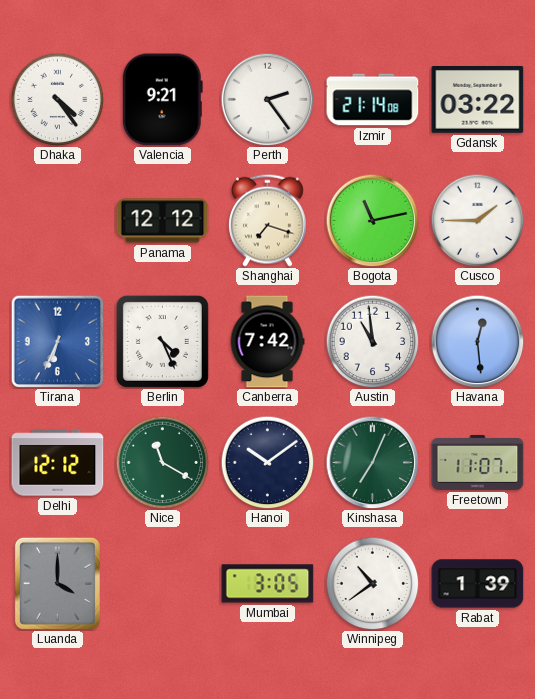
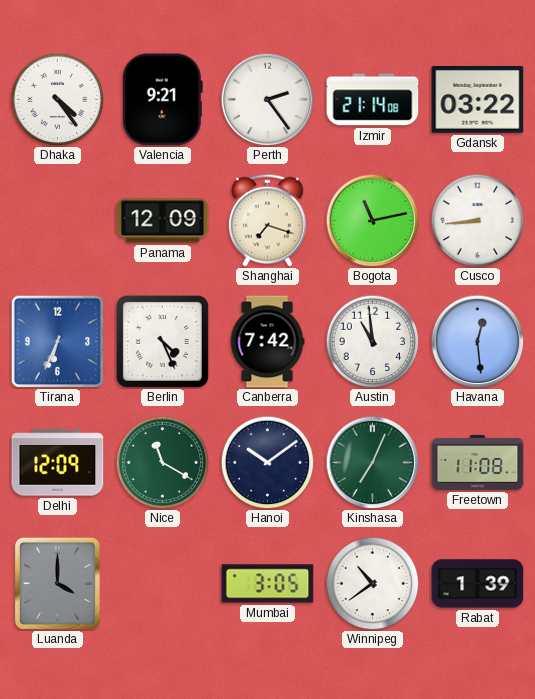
Panama: 12:12 -> 12:09
Cusco: 1:45 -> 8:44
Delhi: 12:12 -> 12:09
Freetown: 11:07 -> 11:08
